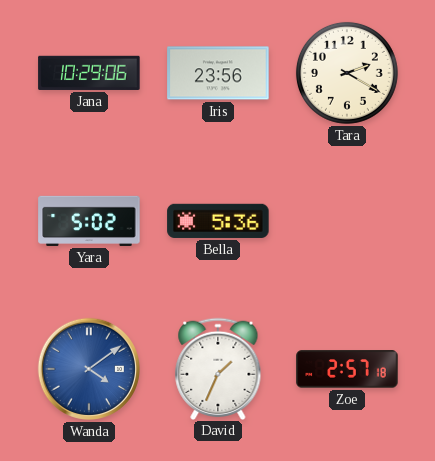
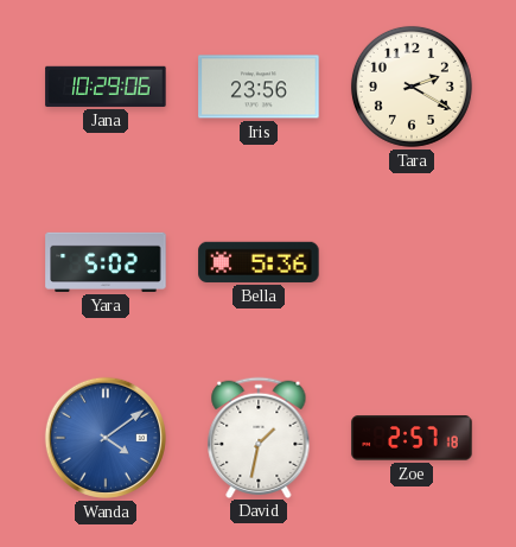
David: 1:34 -> 1:32
